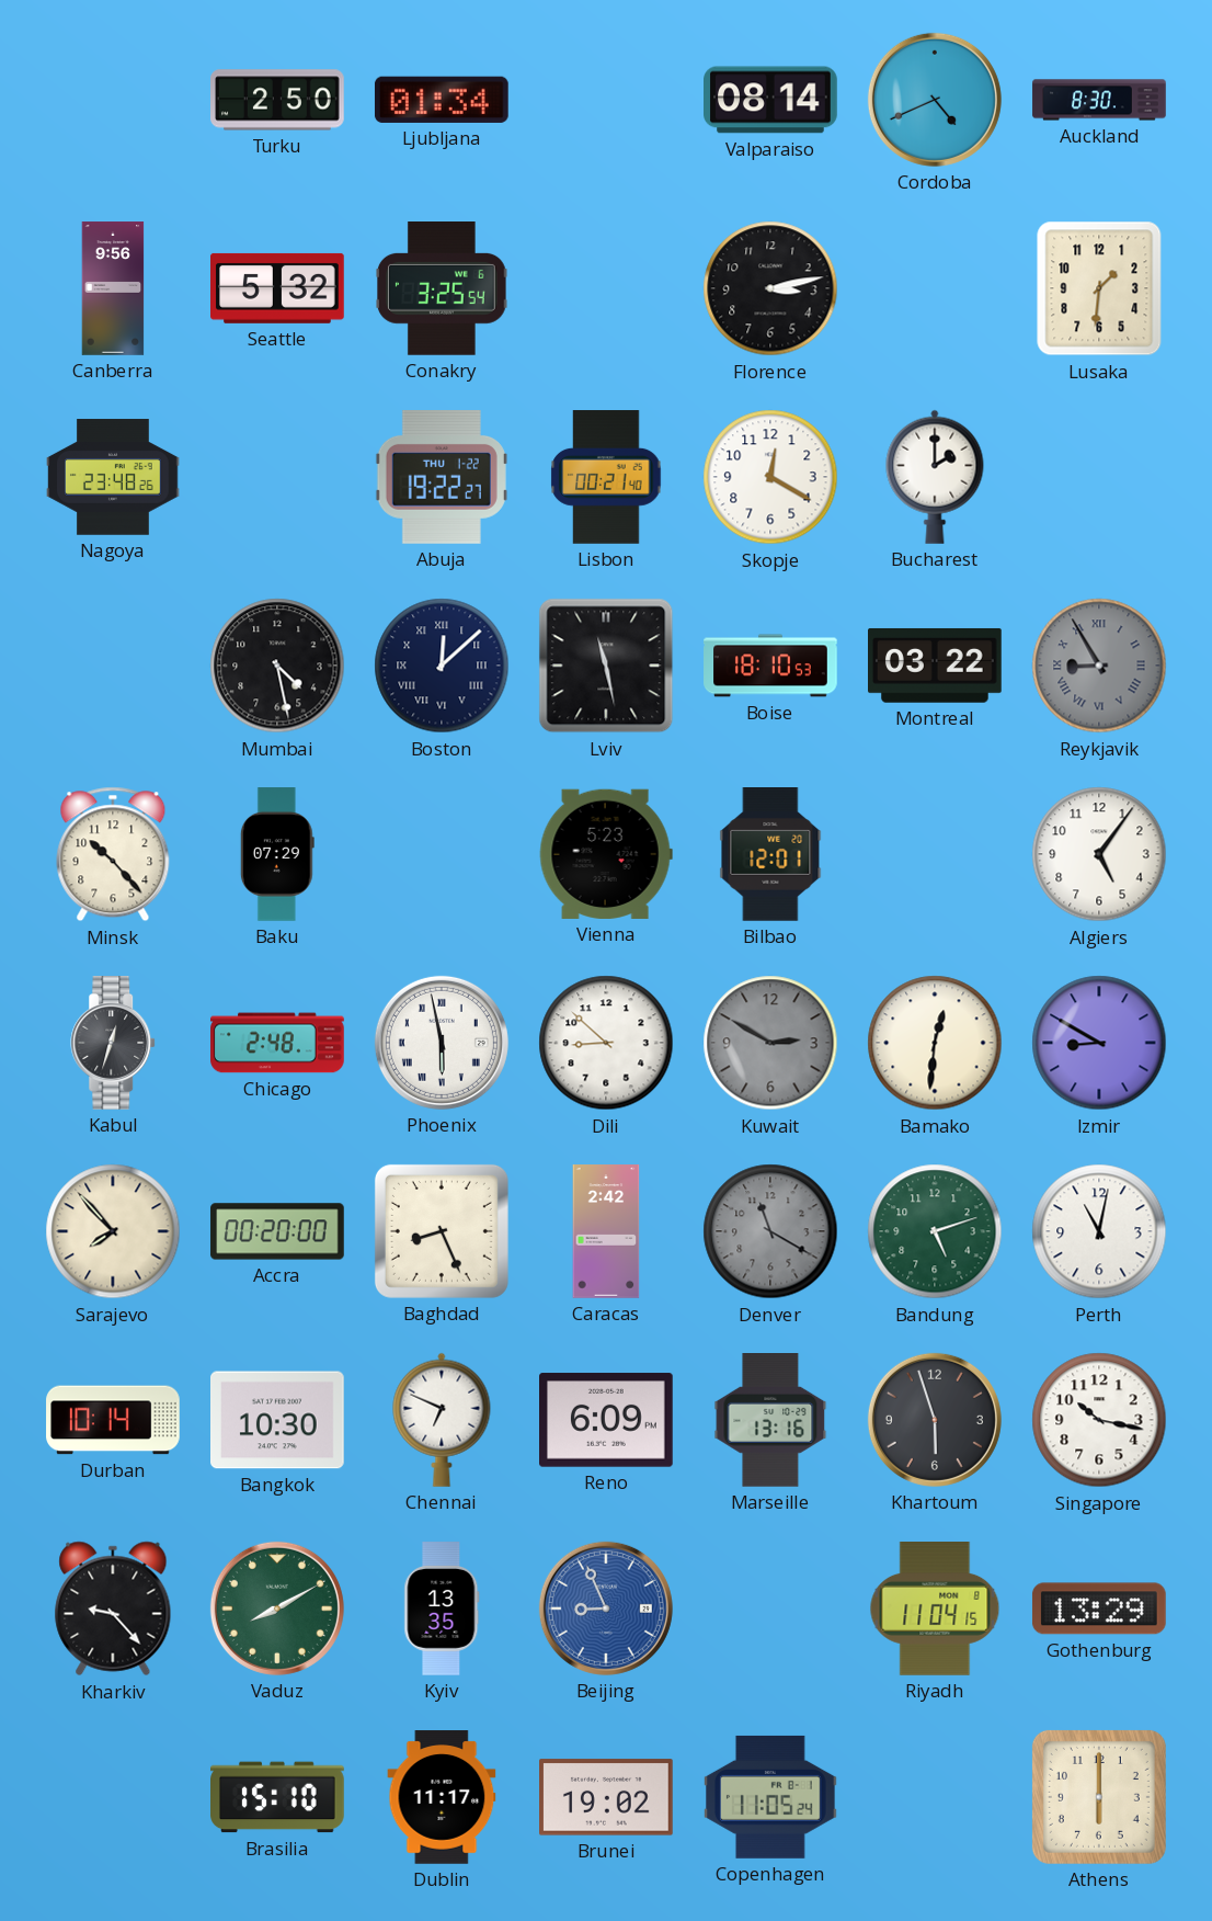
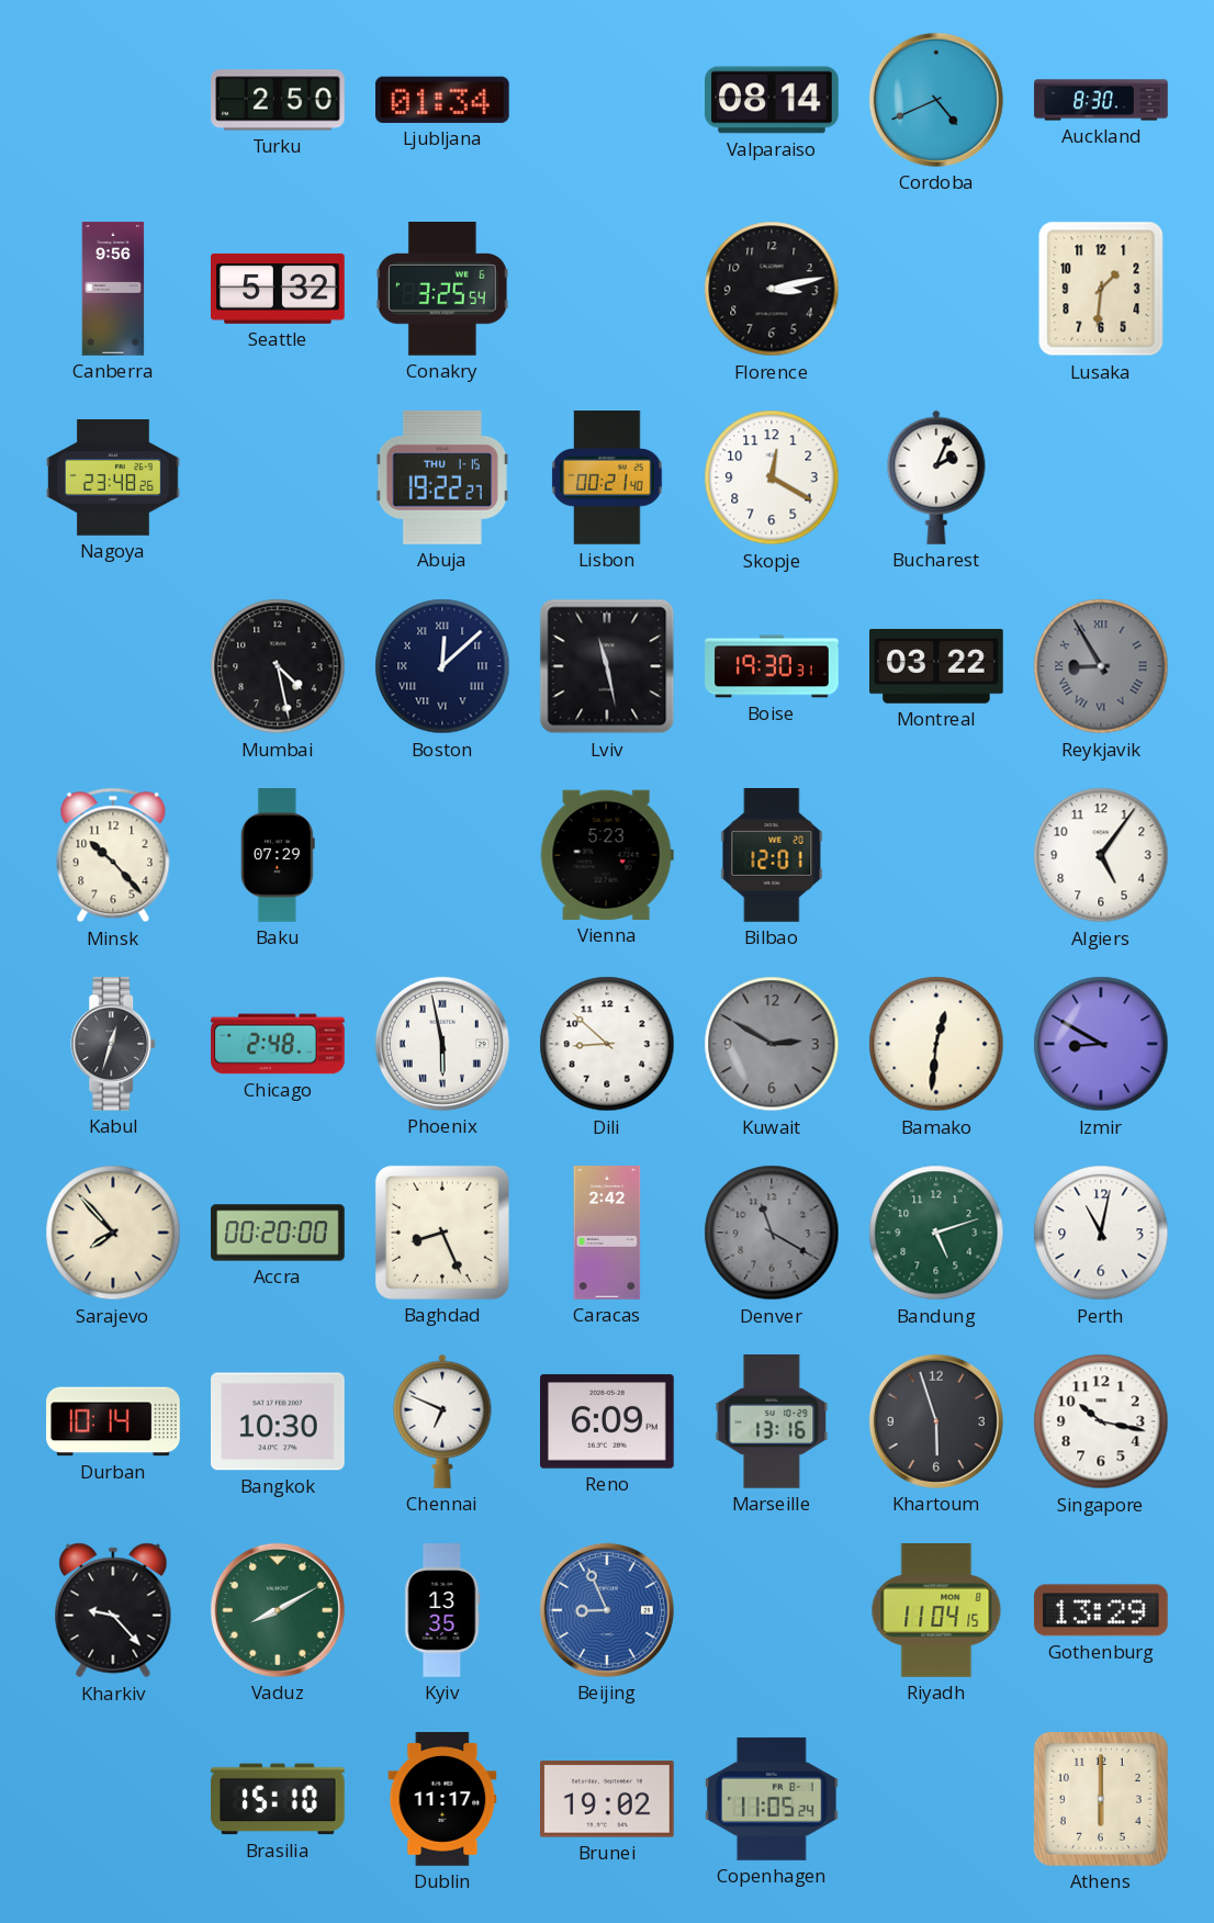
Abuja date: THU 1-22 -> THU 1-15
Bucharest: 2:00 -> 2:04
Boise: 18:10 -> 19:30
